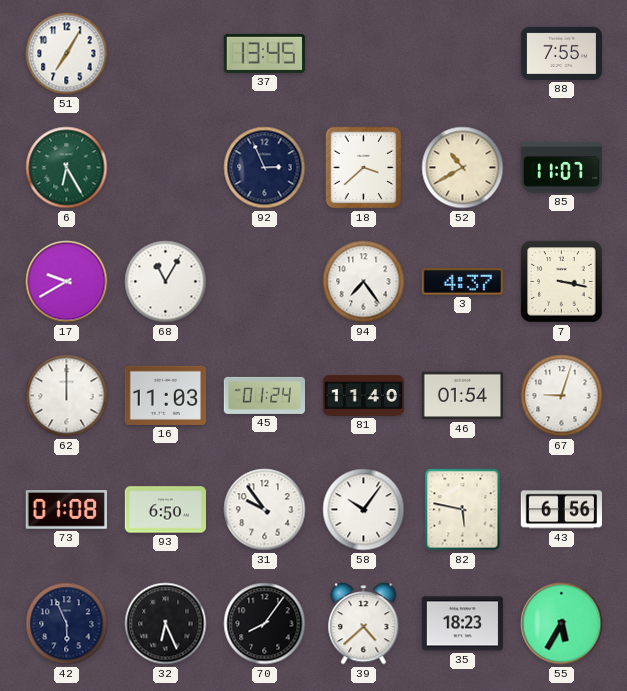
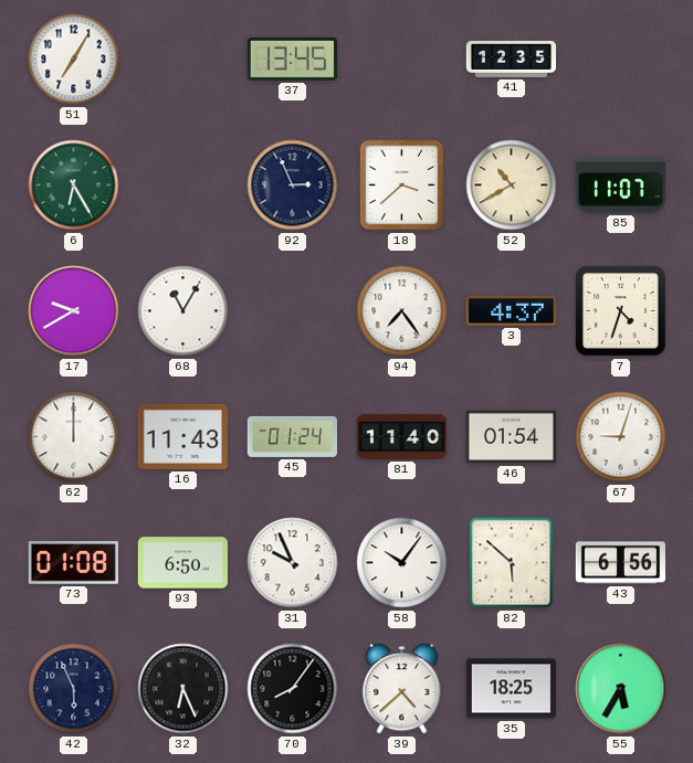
41: none -> 12:35
88: 7:55 -> none
7: 3:17 -> 4:33
16: 11:03 -> 11:43
31: 9:54 -> 9:56
82: 5:47 -> 5:52
35: 18:23 -> 18:25
